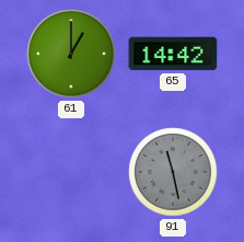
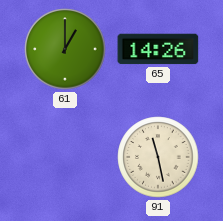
65: 14:42 -> 14:26
91 dial: grey -> cream
